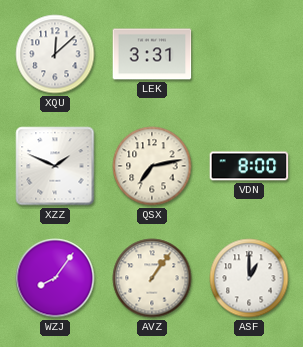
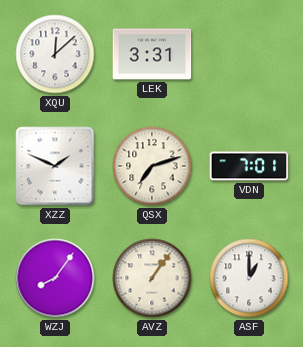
QSX: 7:13 -> 7:12
VDN: 8:00 -> 7:01
